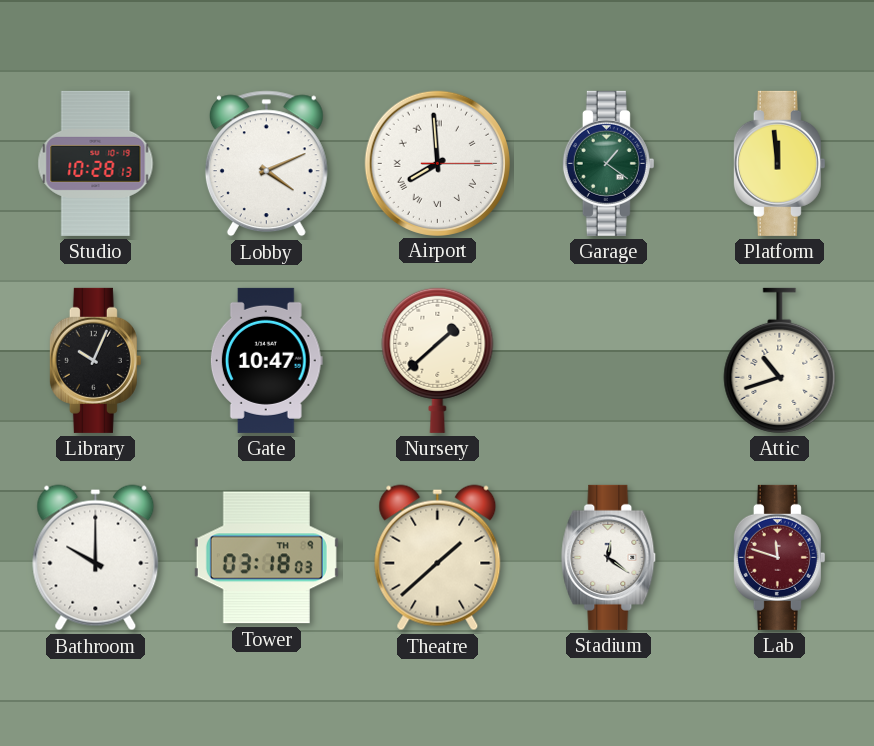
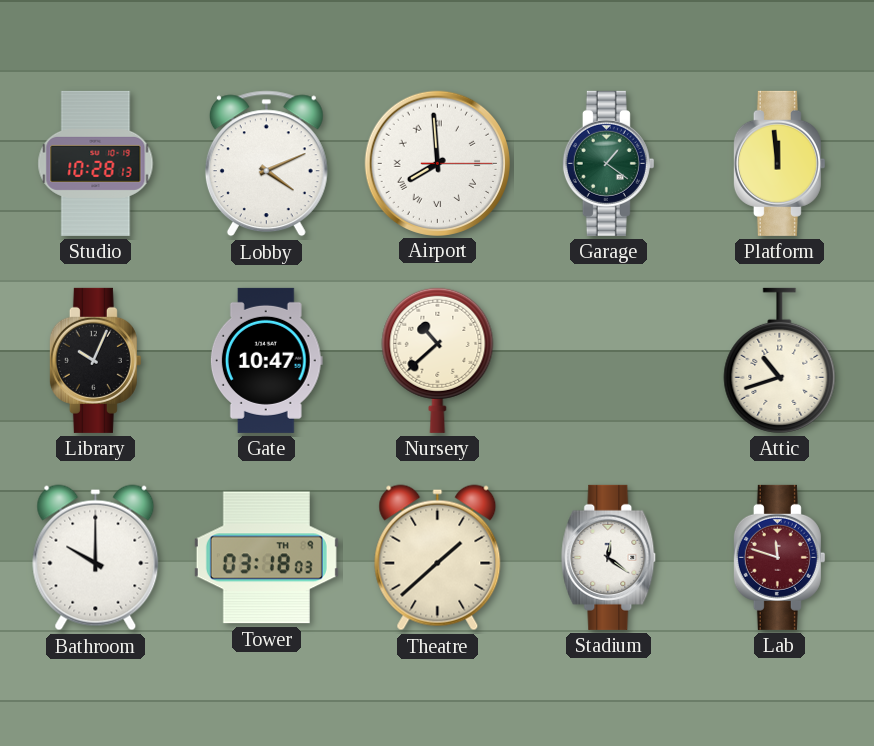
Nursery: 1:38 -> 10:38
